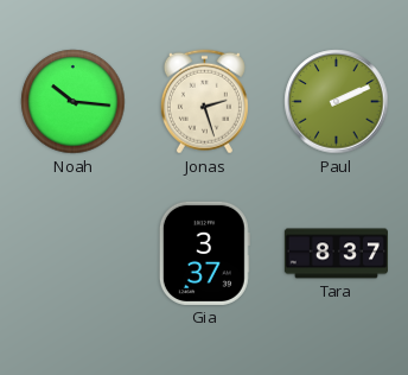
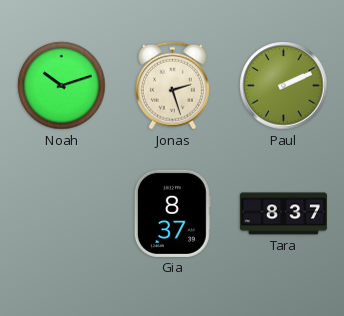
Noah: 10:16 -> 10:12
Gia: 3:37 -> 8:37
